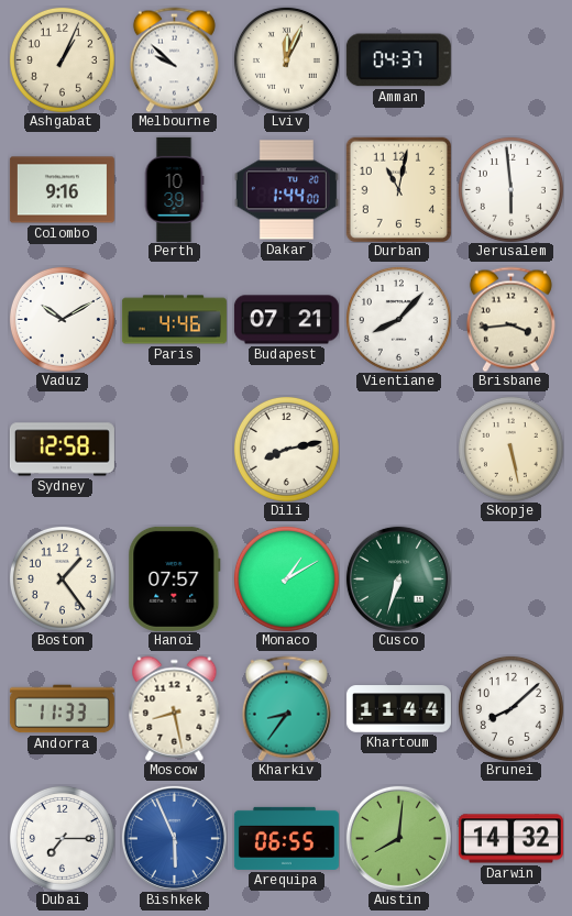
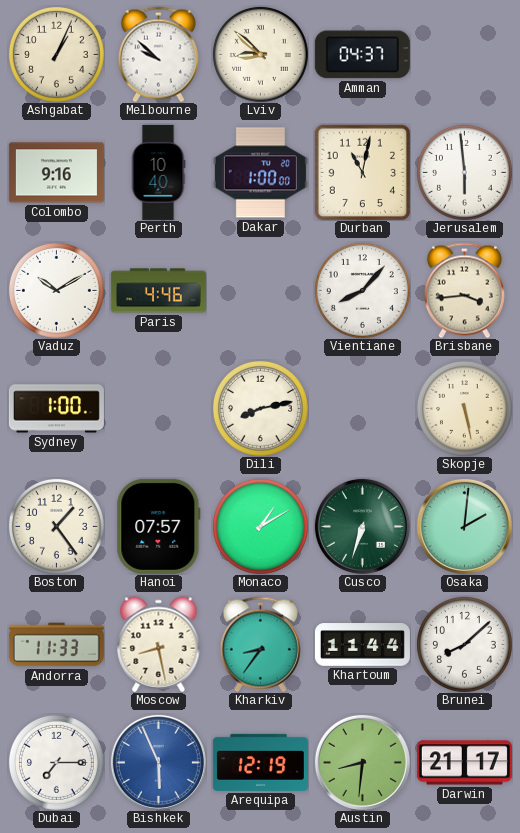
Lviv: 12:04 -> 8:52
Perth: 10:39 -> 10:40
Dakar: 1:44 -> 1:00
Budapest: 07:21 -> none
Sydney: 12:58 -> 1:00
Osaka: none -> 2:01
Arequipa: 06:55 -> 12:19
Austin: 8:01 -> 8:31
Darwin: 14:32 -> 21:17
